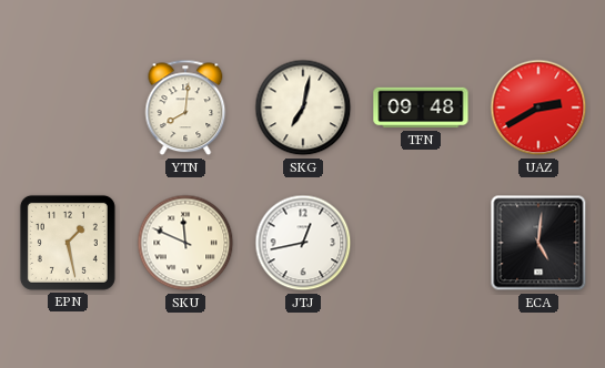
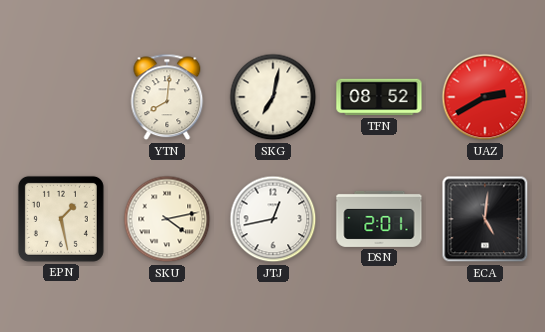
TFN: 09:48 -> 08:52
SKU: 11:49 -> 4:13
DSN: none -> 2:01
